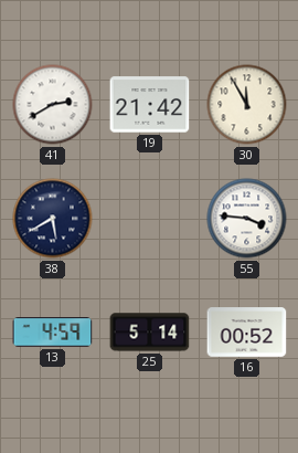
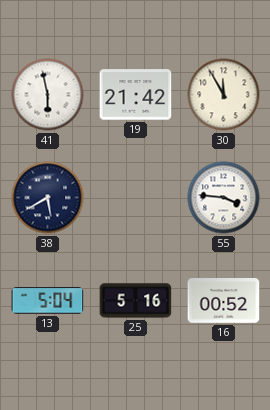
41: 2:40 -> 5:58
13: 4:59 -> 5:04
25: 5:14 -> 5:16
